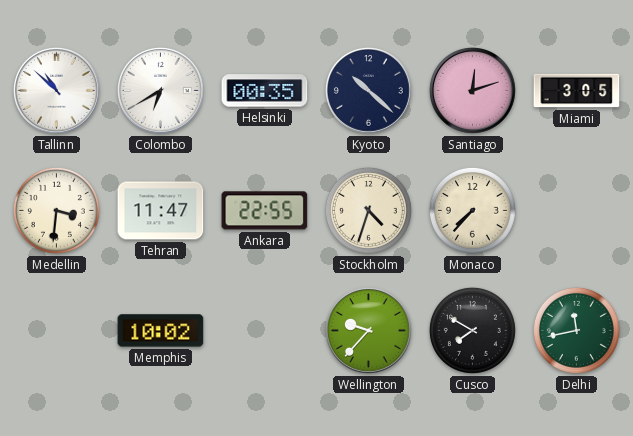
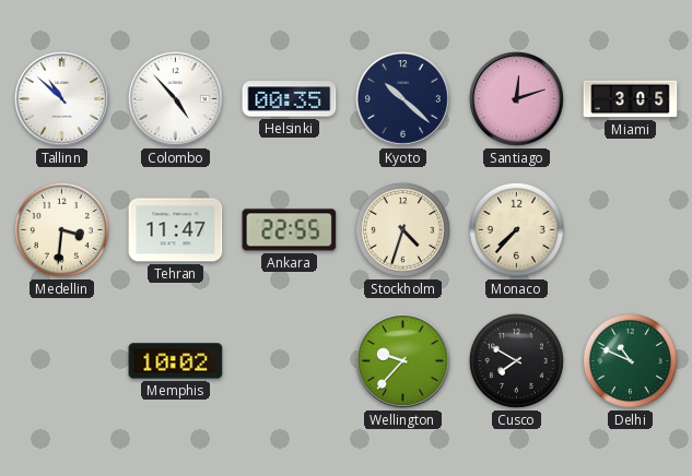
Colombo: 6:40 -> 4:53
Delhi: 11:43 -> 10:49
